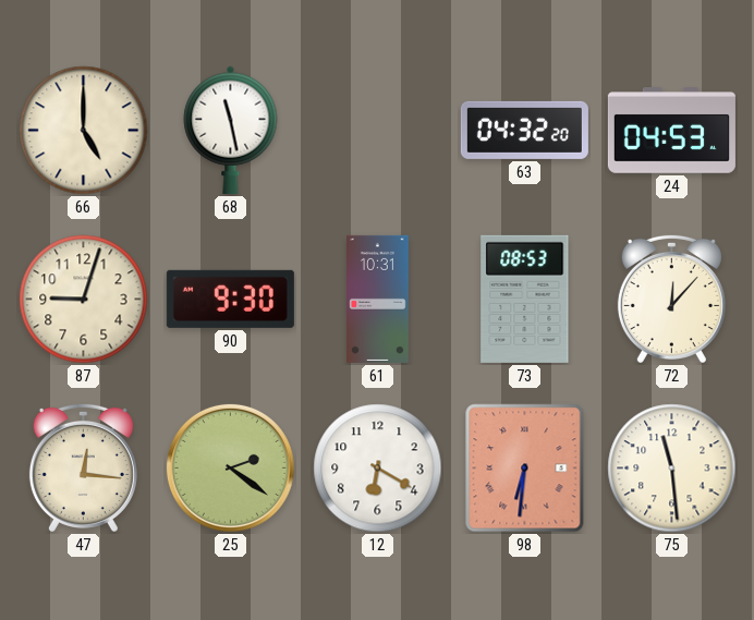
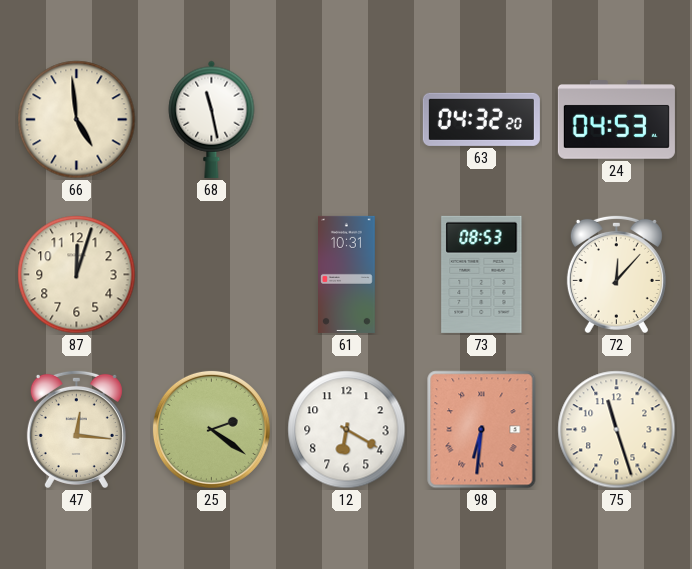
66: 5:00 -> 4:59
87: 9:03 -> 12:03
90: 9:30 -> none
75: 11:29 -> 11:27
